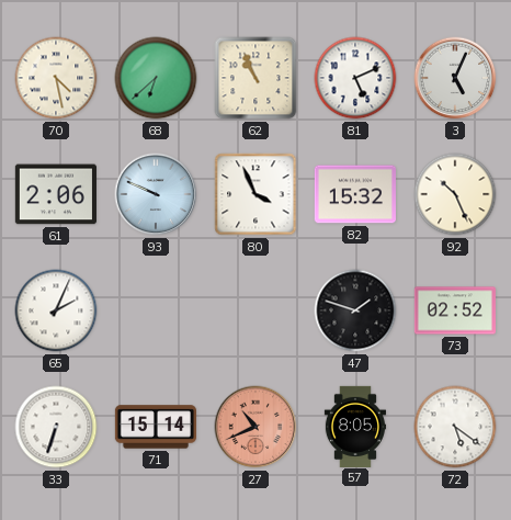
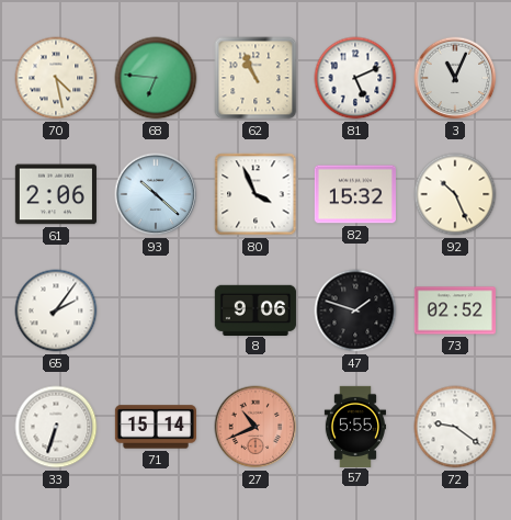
68: 6:38 -> 6:46
3: 5:04 -> 11:04
93: 9:49 -> 10:22
65: 2:04 -> 2:06
8: none -> 9:06
57: 8:05 -> 5:55
72: 5:21 -> 9:21
